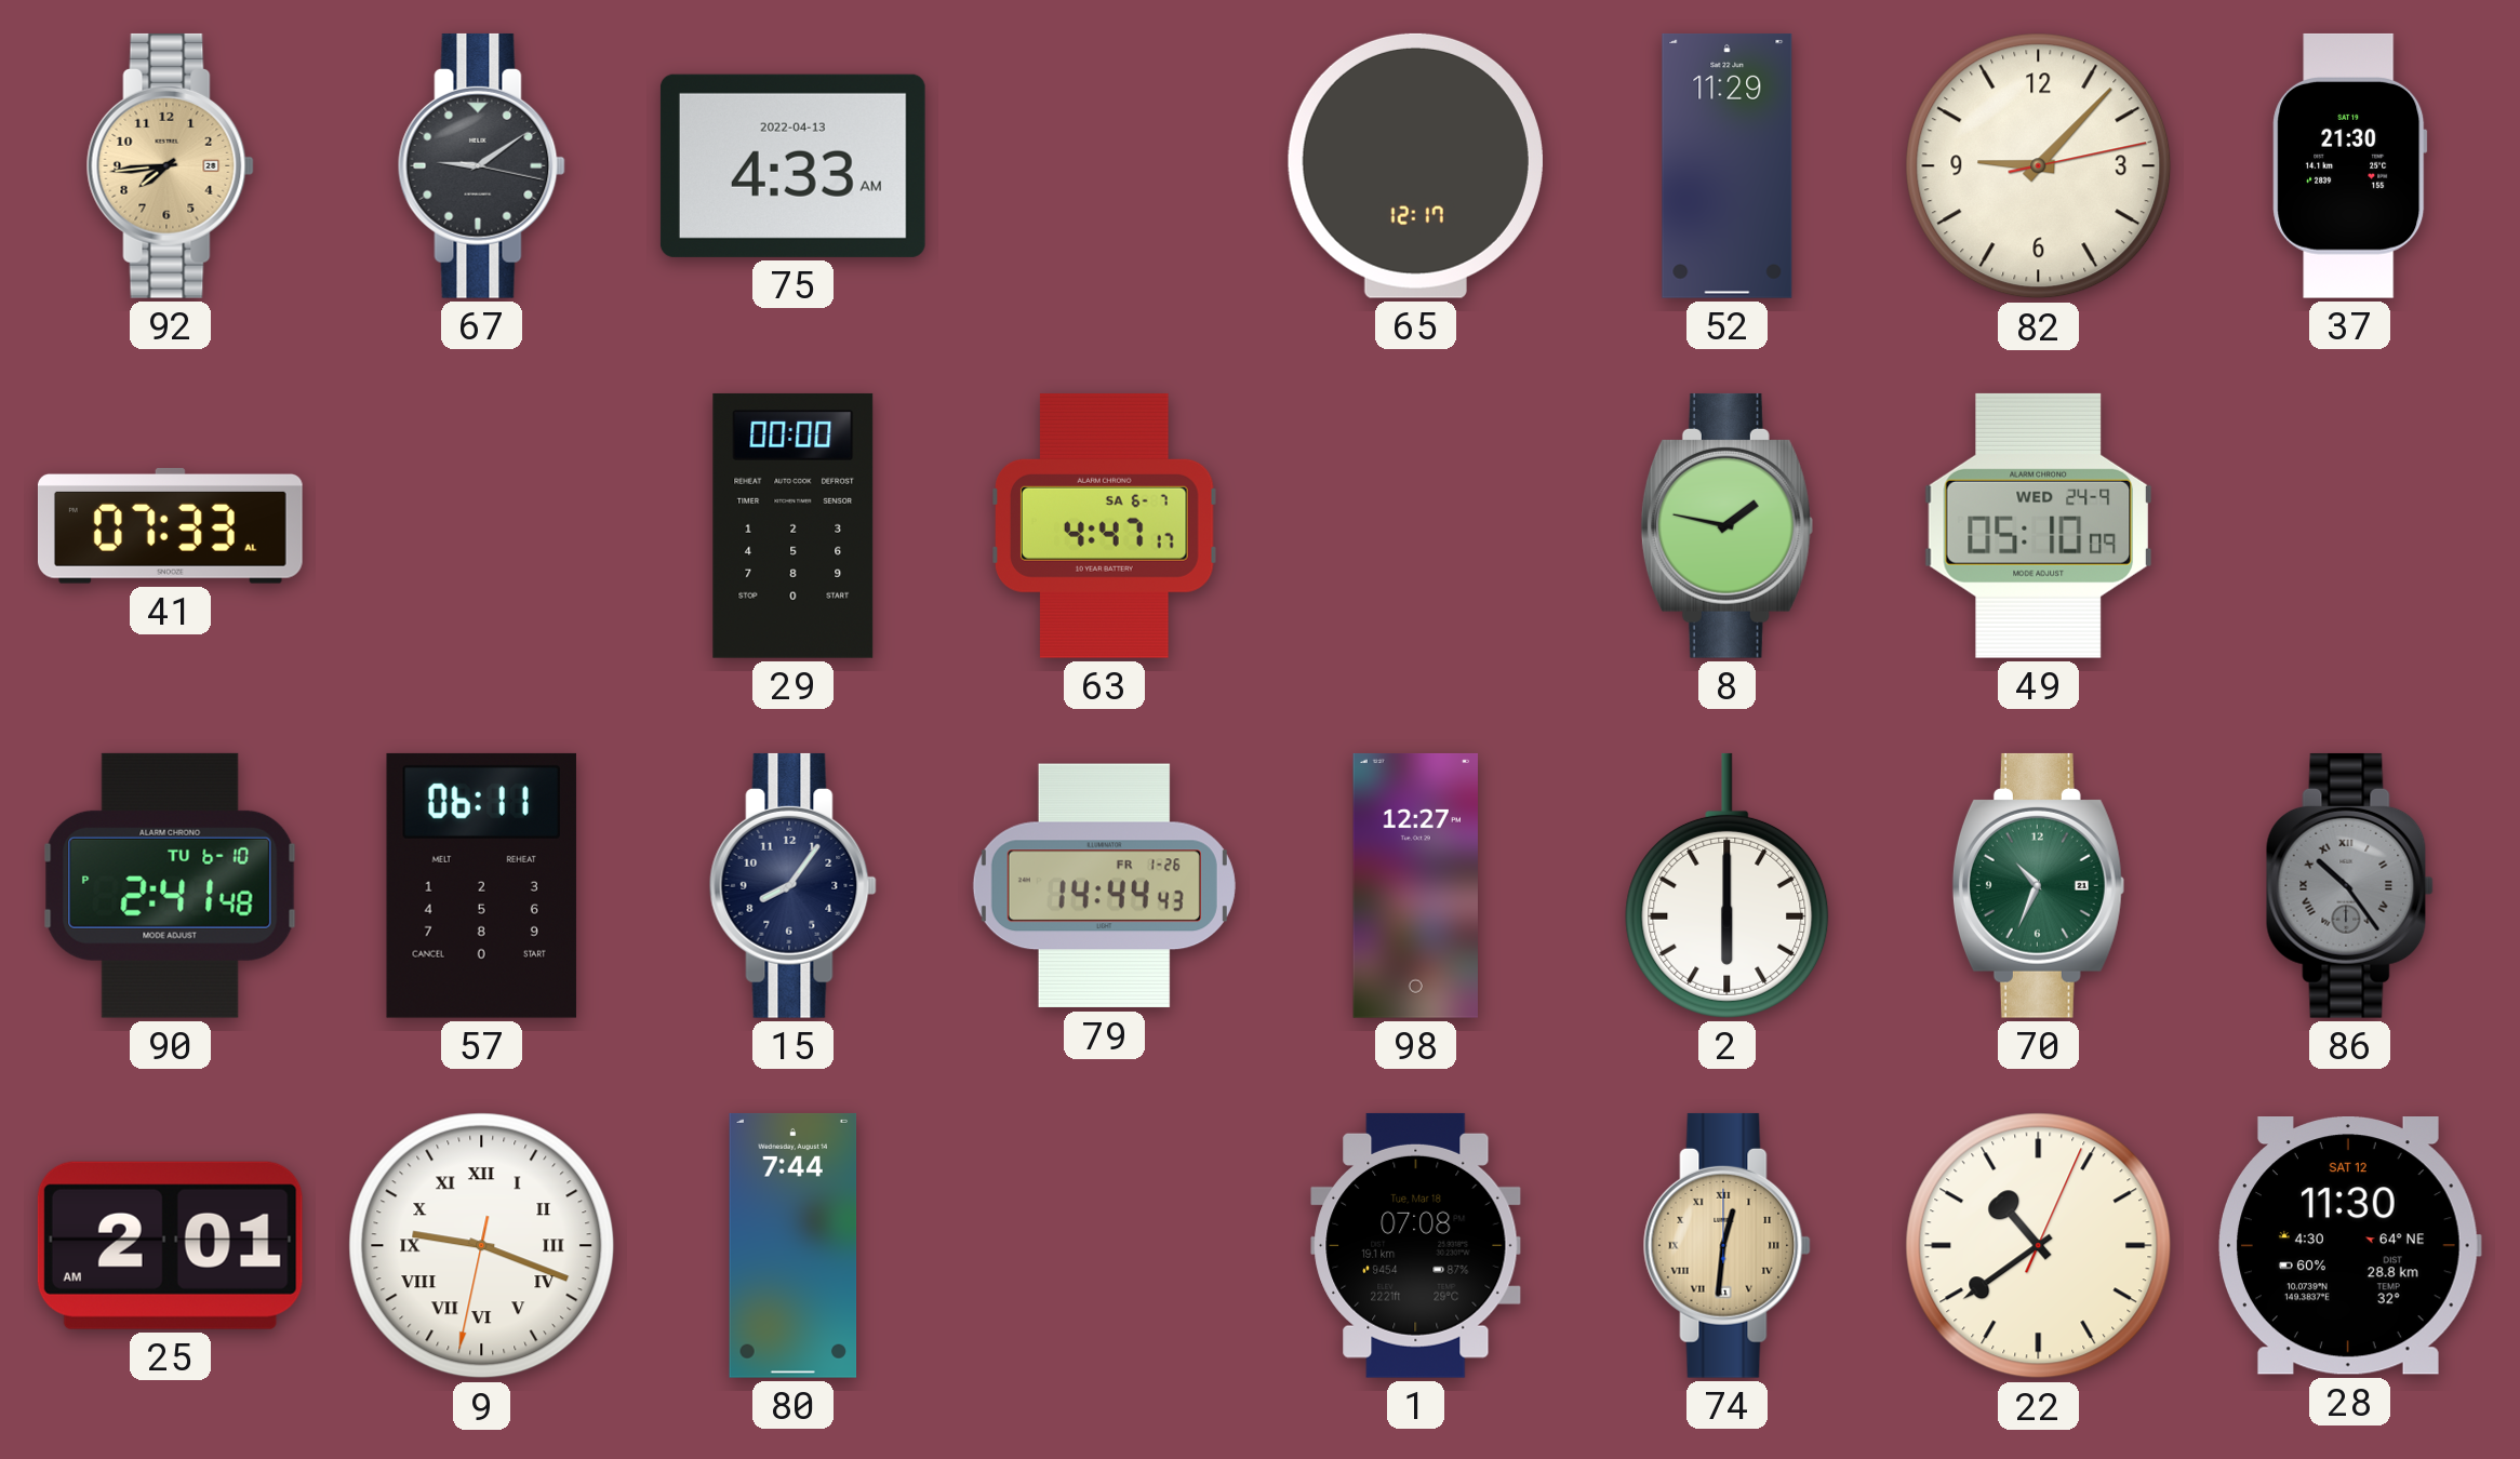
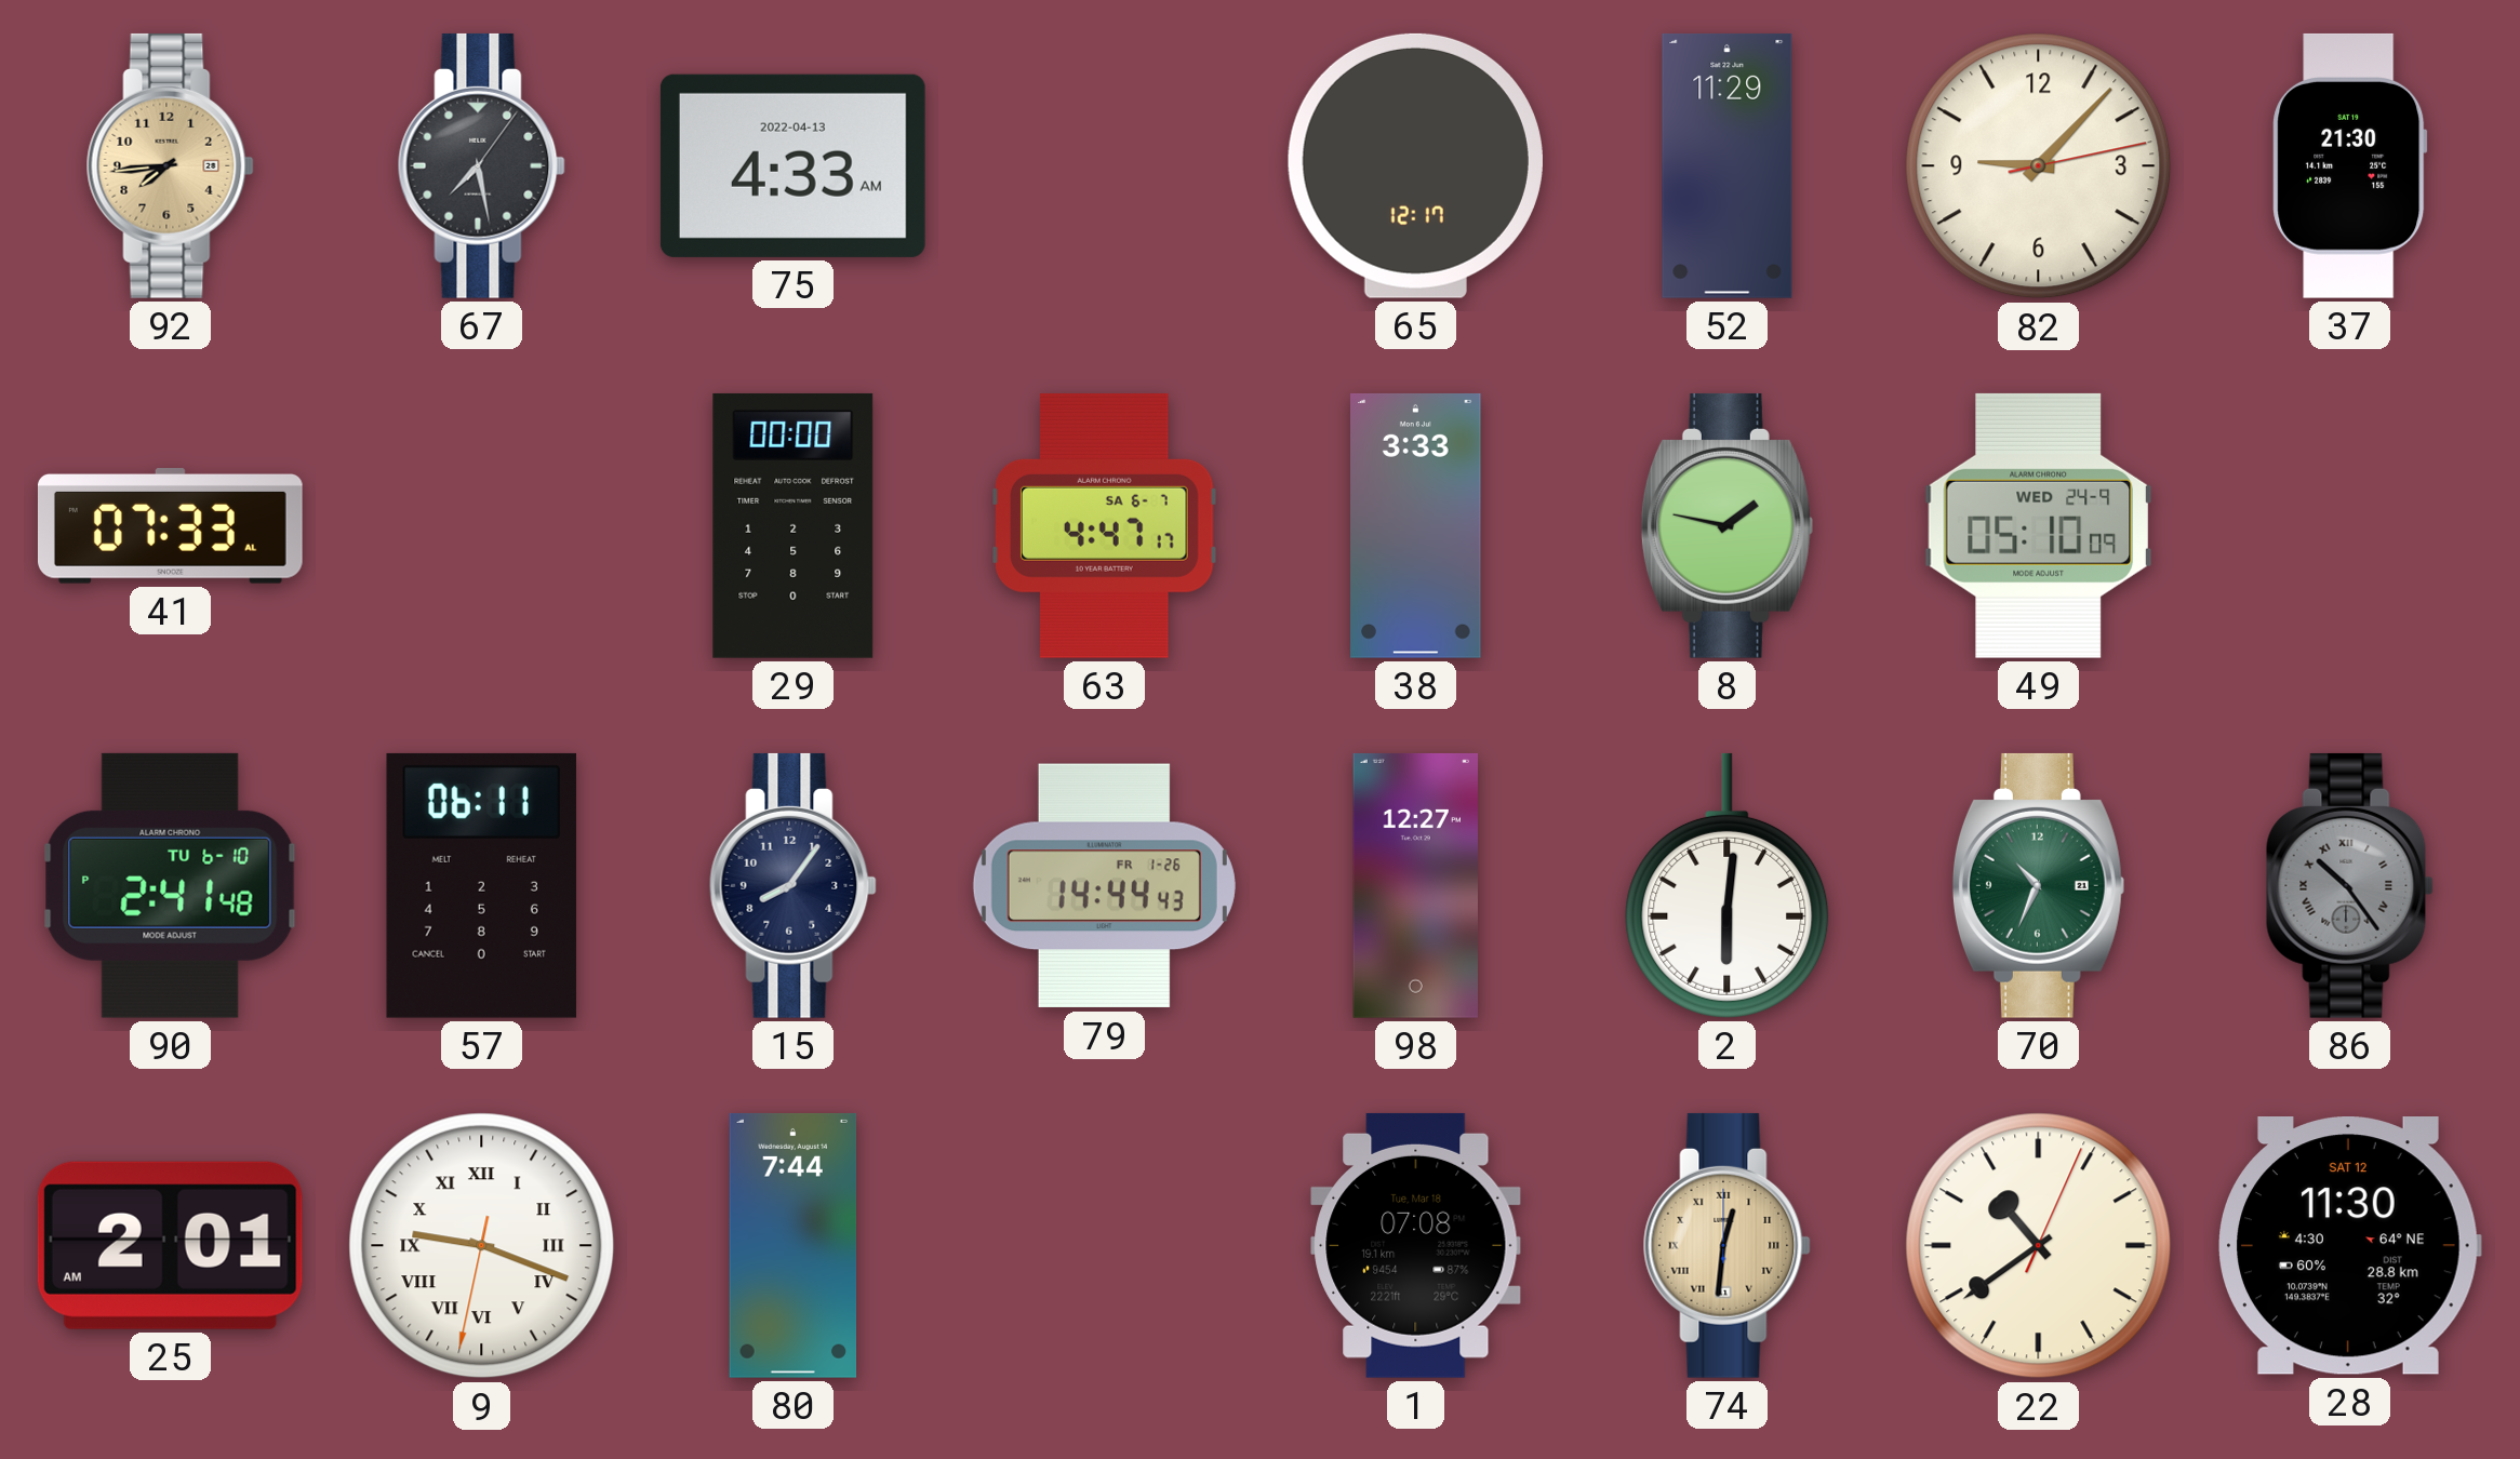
67: 9:09 -> 7:28
38: none -> 3:33
2: 6:00 -> 6:01
